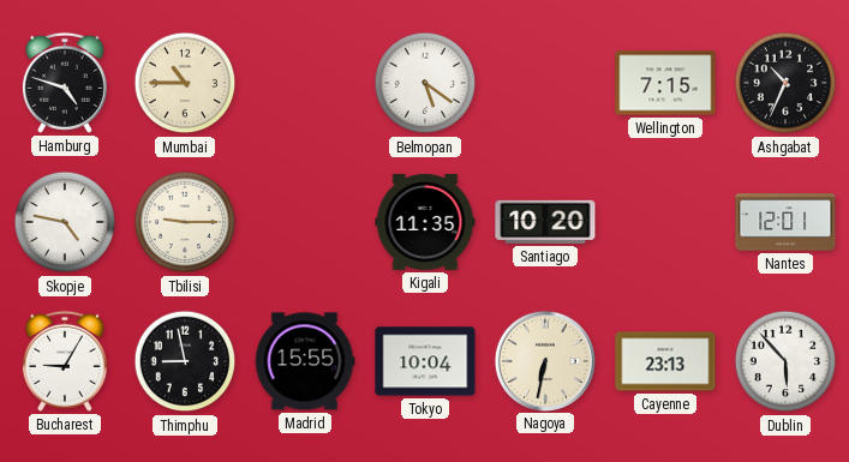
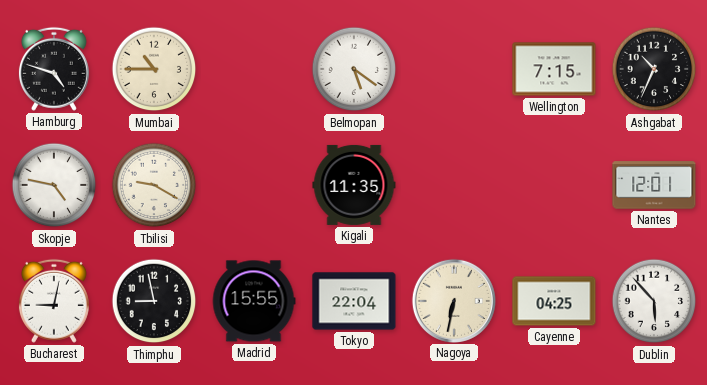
Tbilisi: 9:15 -> 9:20
Santiago: 10:20 -> none
Bucharest: 9:05 -> 9:02
Tokyo: 10:04 -> 22:04
Cayenne: 23:13 -> 04:25
